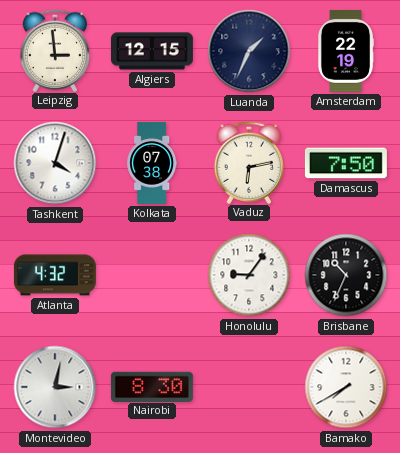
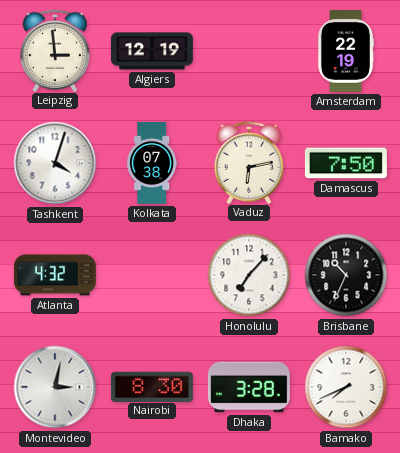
Algiers: 12:15 -> 12:19
Luanda: 1:34 -> none
Honolulu: 9:06 -> 7:07
Dhaka: none -> 3:28
Bamako: 7:40 -> 7:41
